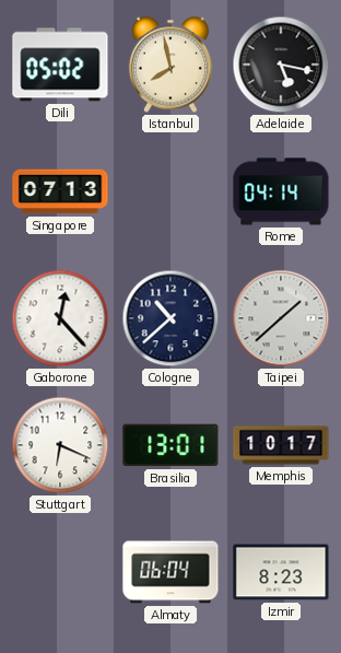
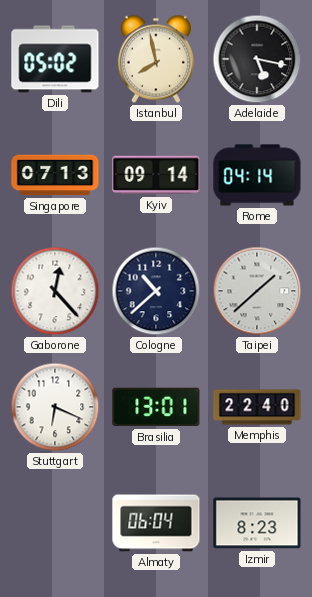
Kyiv: none -> 09:14
Memphis: 10:17 -> 22:40
